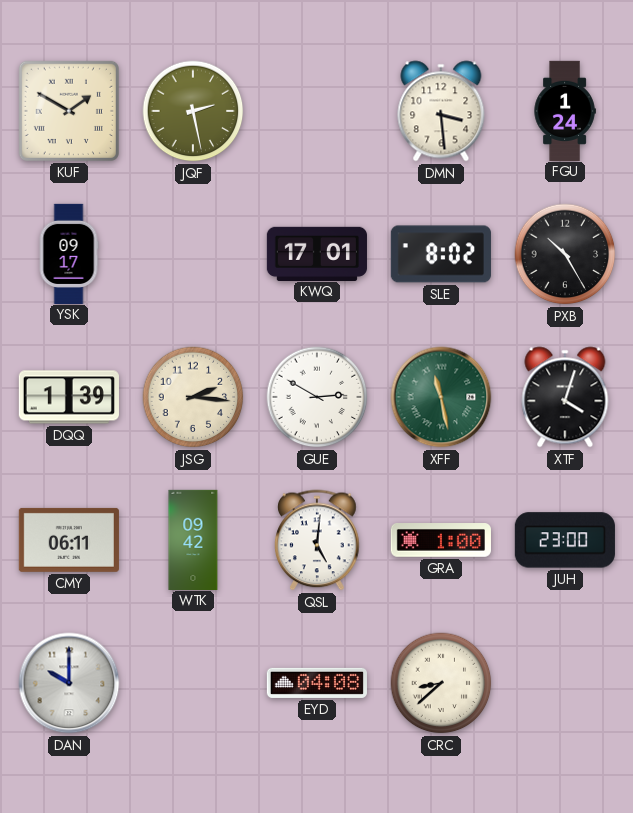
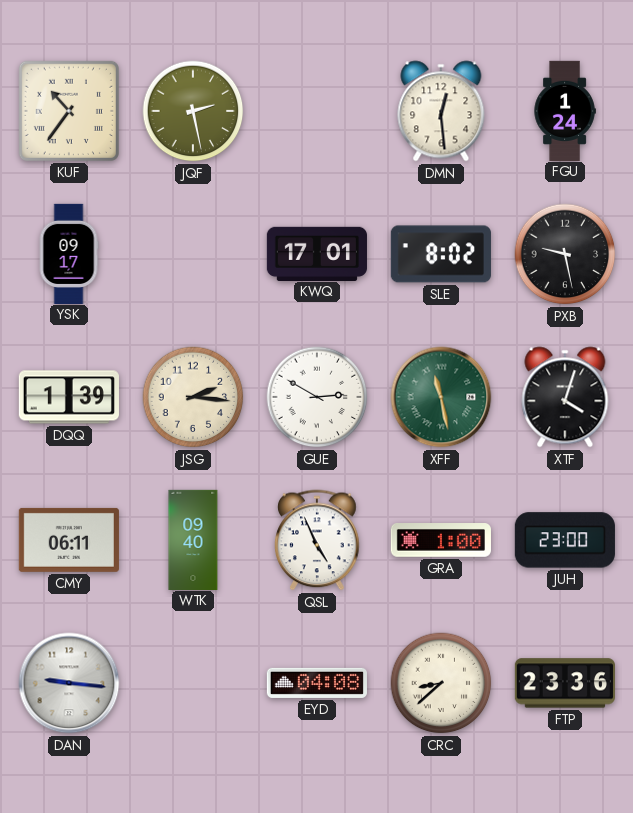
KUF: 1:50 -> 10:36
DMN: 3:29 -> 12:29
PXB: 10:25 -> 9:28
WTK: 09:42 -> 09:40
QSL: 5:01 -> 4:56
DAN: 10:00 -> 9:16
FTP: none -> 23:36
